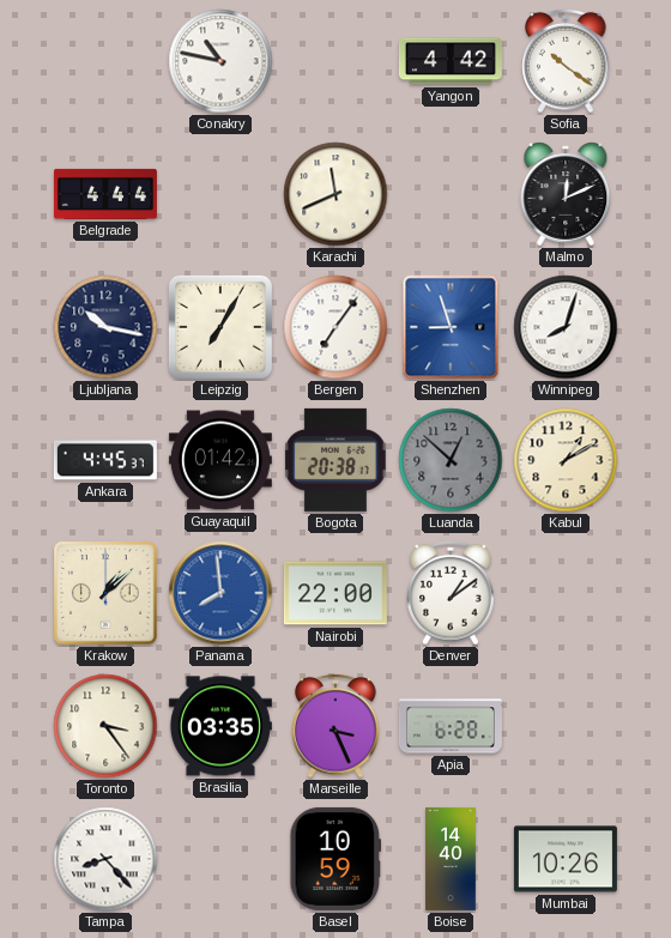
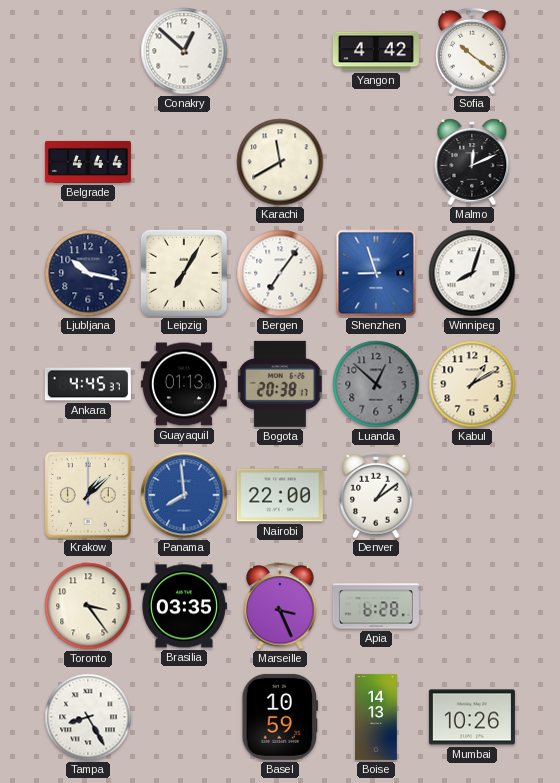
Conakry: 10:47 -> 12:52
Karachi: 11:41 -> 11:40
Guayaquil: 01:42 -> 01:13
Tampa: 8:23 -> 8:25
Boise: 14:40 -> 14:13
